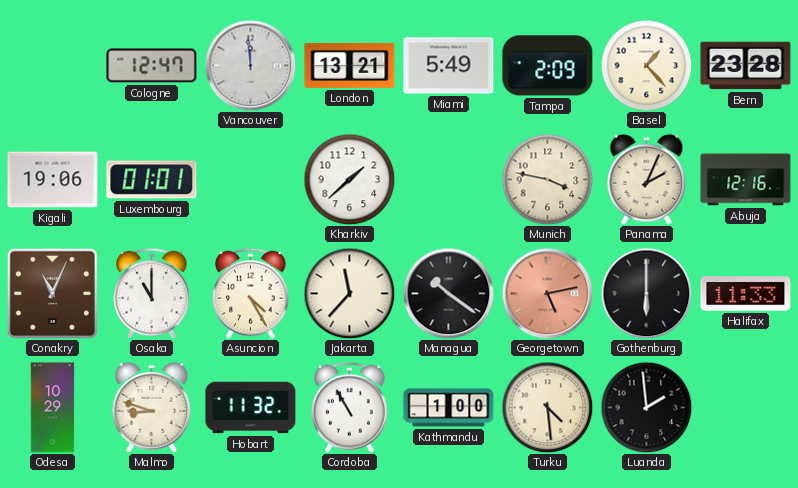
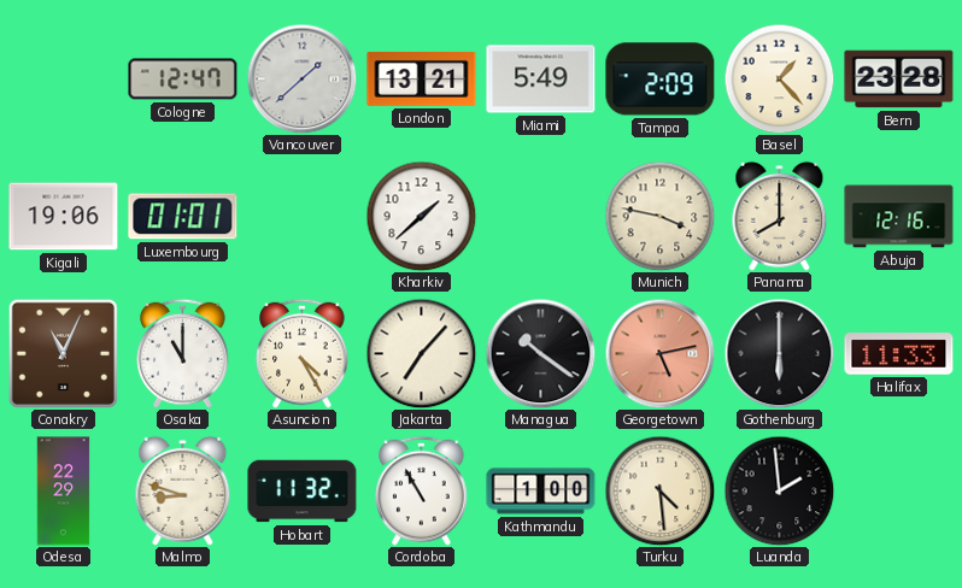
Vancouver: 11:59 -> 1:38
Panama: 2:04 -> 8:00
Jakarta: 11:37 -> 7:07
Odesa: 10:29 -> 22:29
